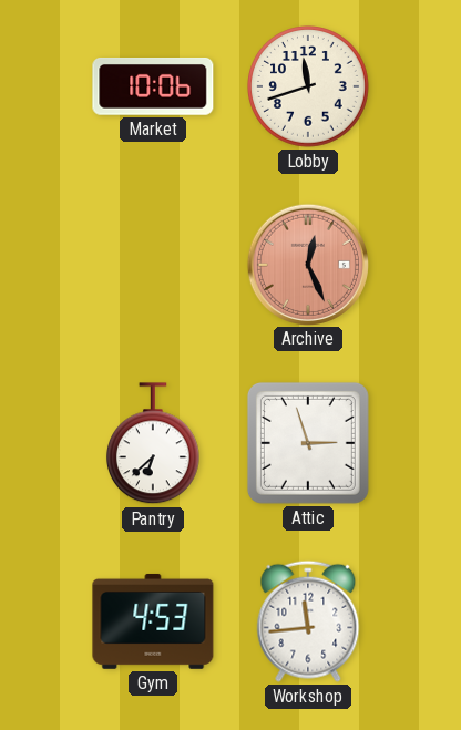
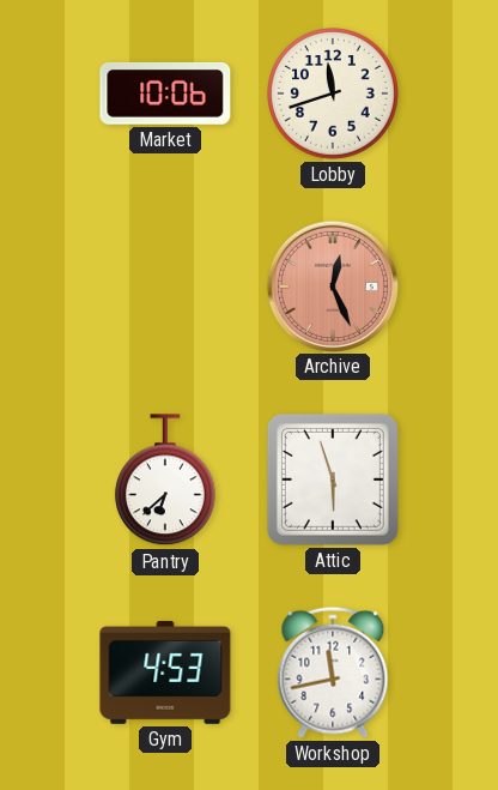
Attic: 2:57 -> 5:57
Workshop: 11:44 -> 11:43
